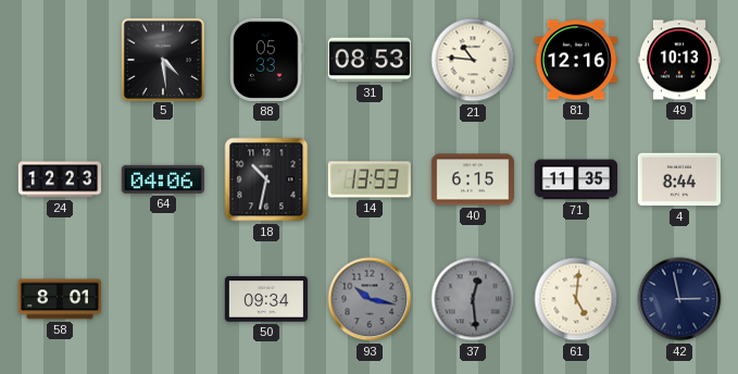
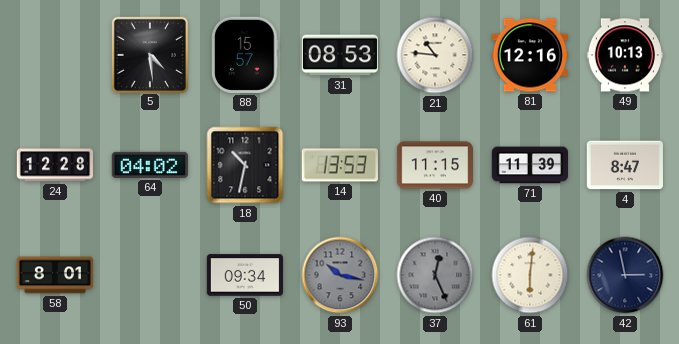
88: 05:33 -> 15:57
24: 12:23 -> 12:28
64: 04:06 -> 04:02
40: 6:15 -> 11:15
71: 11:35 -> 11:39
4: 8:44 -> 8:47
37: 12:29 -> 12:26
61: 5:01 -> 6:01
